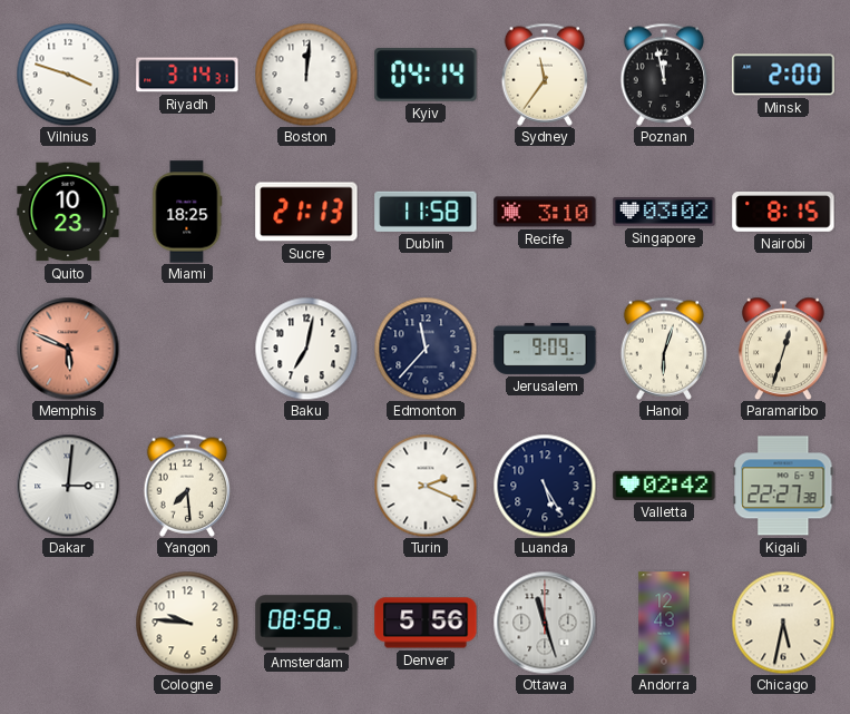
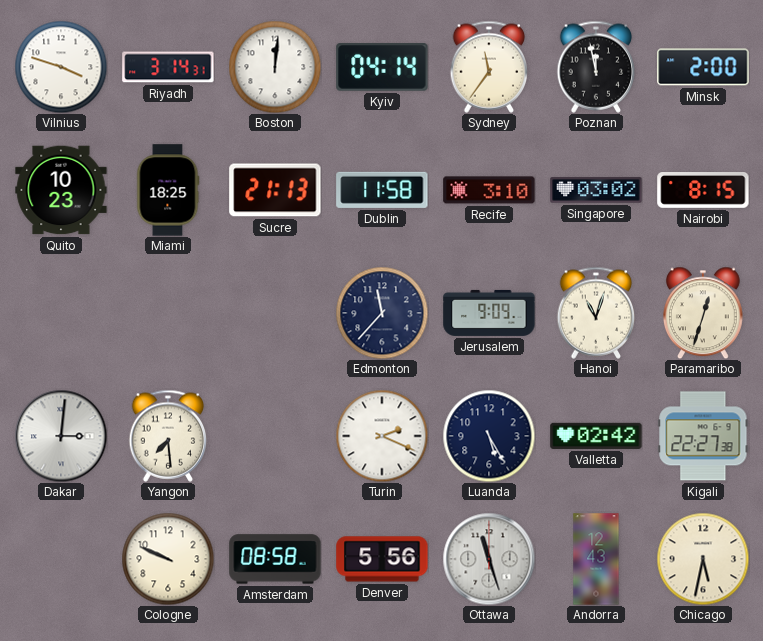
Memphis: 5:49 -> none
Baku: 7:02 -> none
Hanoi: 6:03 -> 11:03
Cologne: 9:46 -> 9:49
